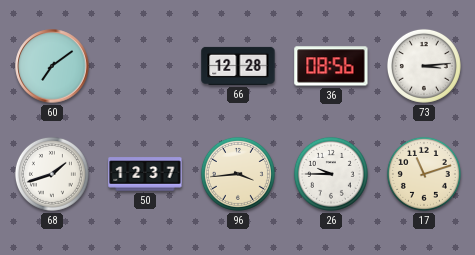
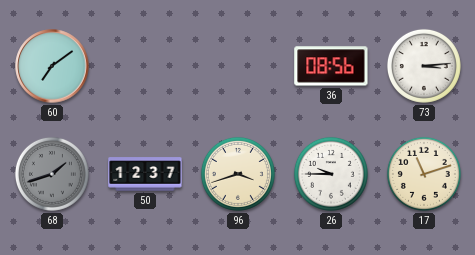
66: 12:28 -> none
68 dial: white -> grey
96: 3:44 -> 3:42
